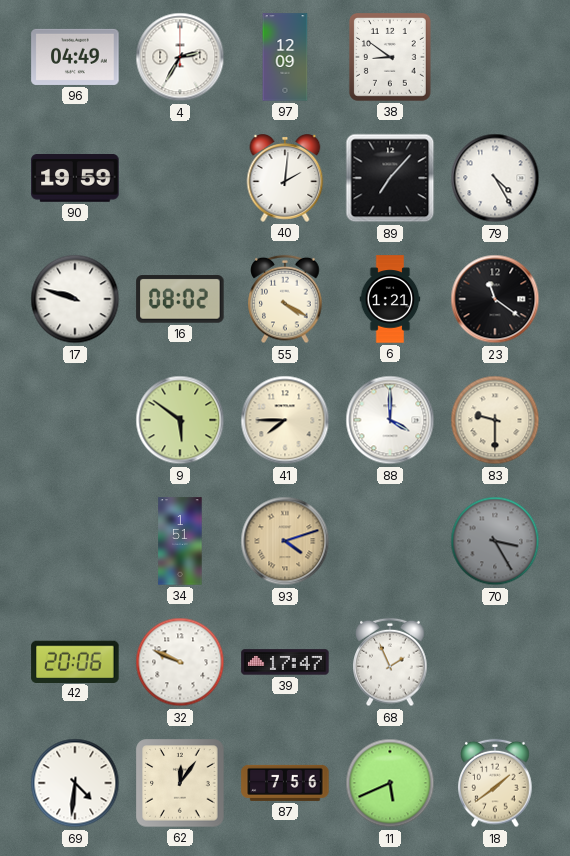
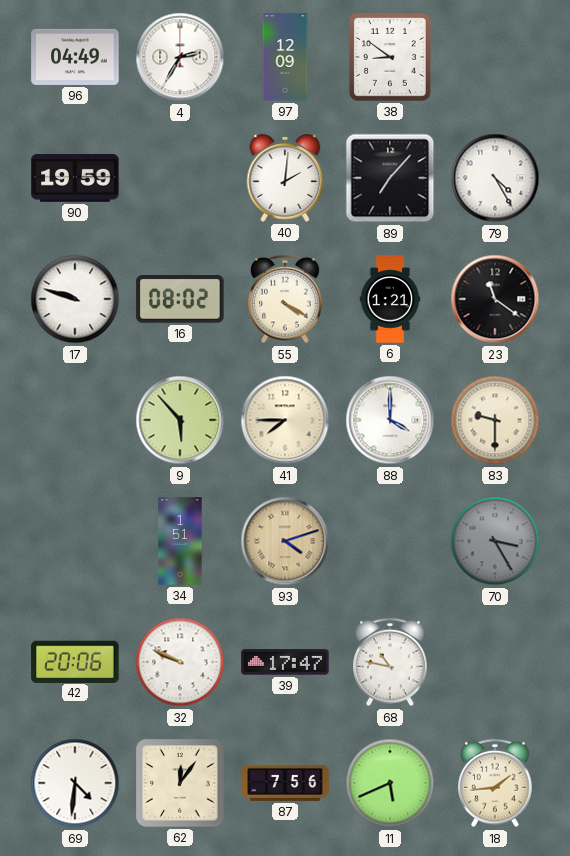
9: 5:51 -> 5:53
68: 1:56 -> 10:47
18: 1:39 -> 1:44
